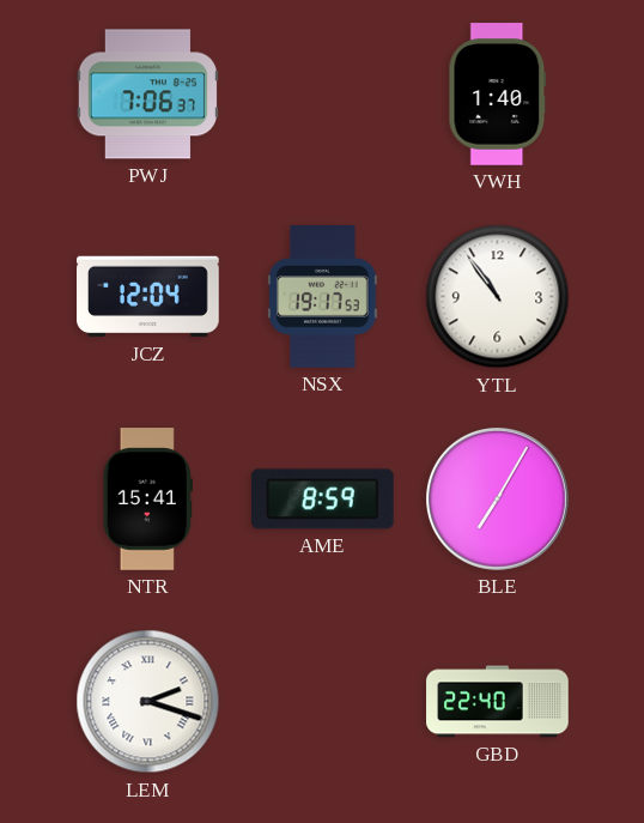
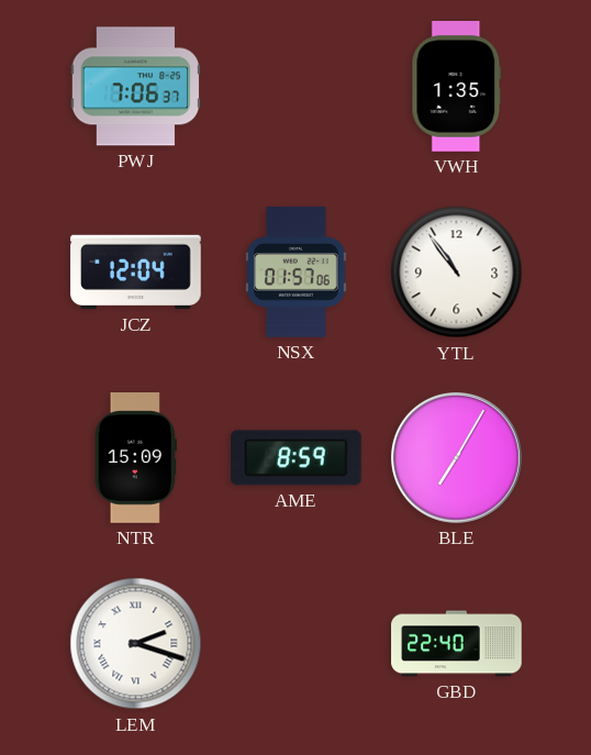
VWH: 1:40 -> 1:35
NSX: 19:17 -> 01:57
NTR: 15:41 -> 15:09
